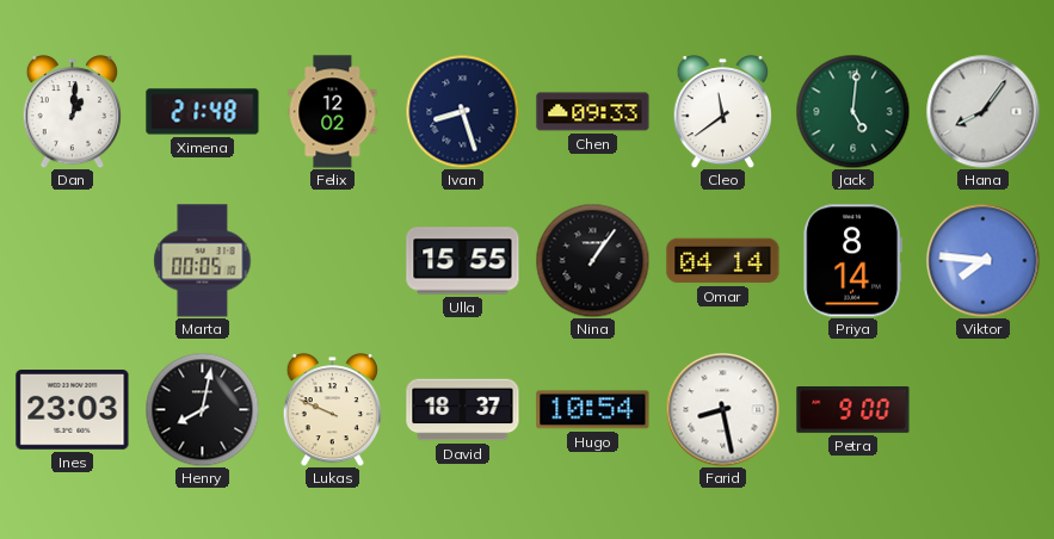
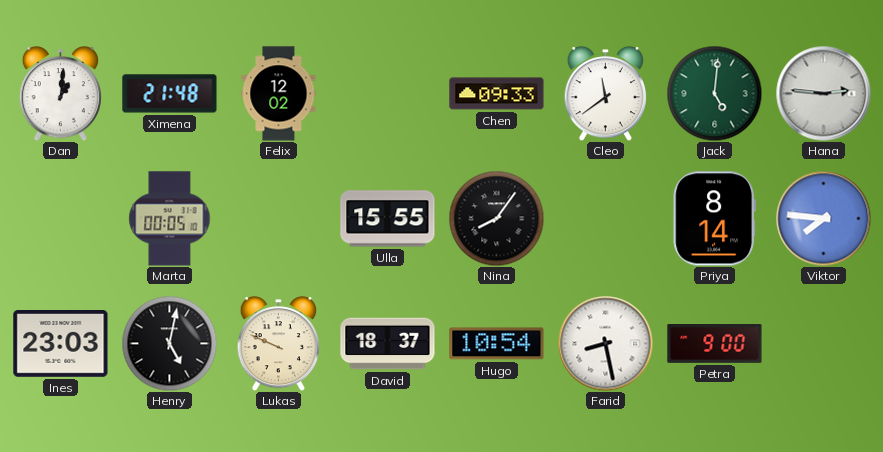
Ivan: 8:27 -> none
Hana: 8:06 -> 2:46
Nina: 1:06 -> 8:06
Omar: 04:14 -> none
Henry: 8:02 -> 5:02
